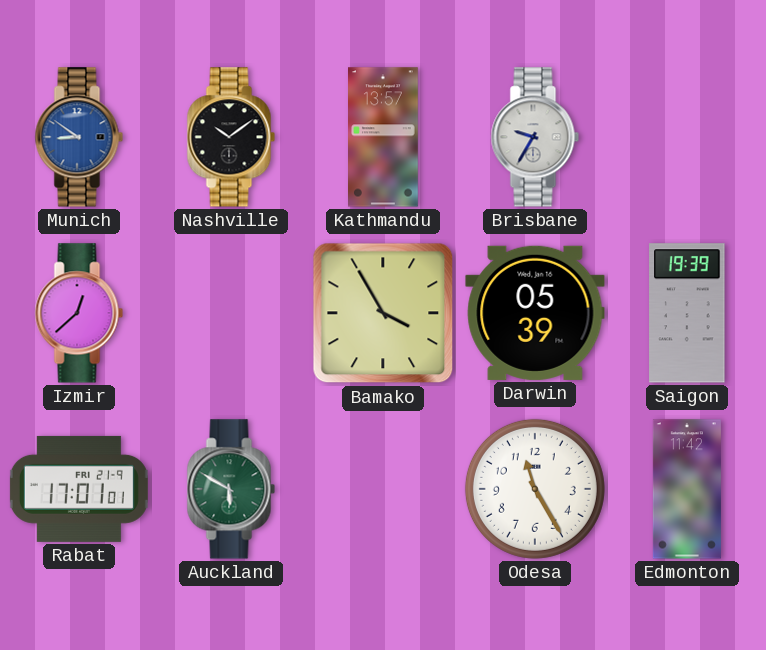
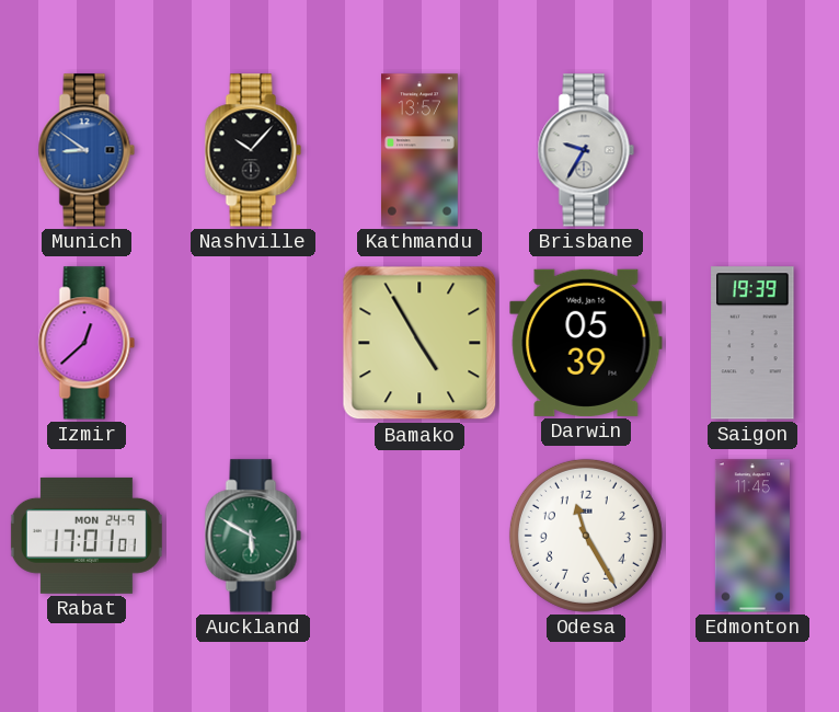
Nashville: 10:09 -> 10:07
Bamako: 3:55 -> 4:55
Rabat date: FRI 21-9 -> MON 24-9
Edmonton: 11:42 -> 11:45
